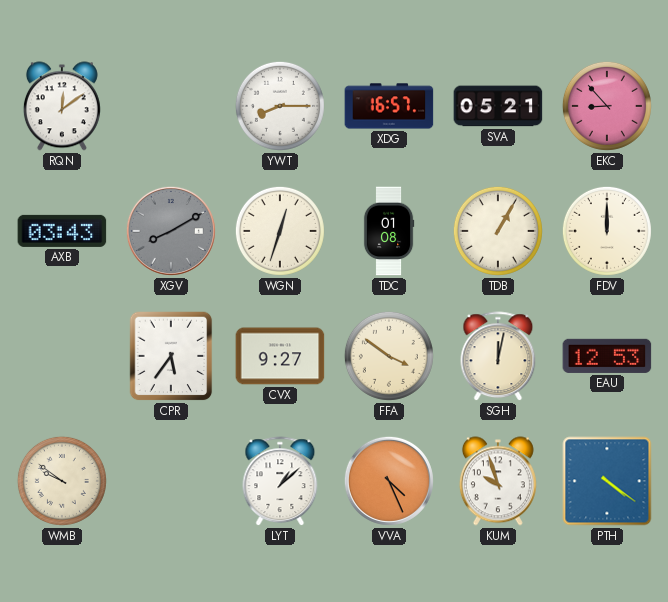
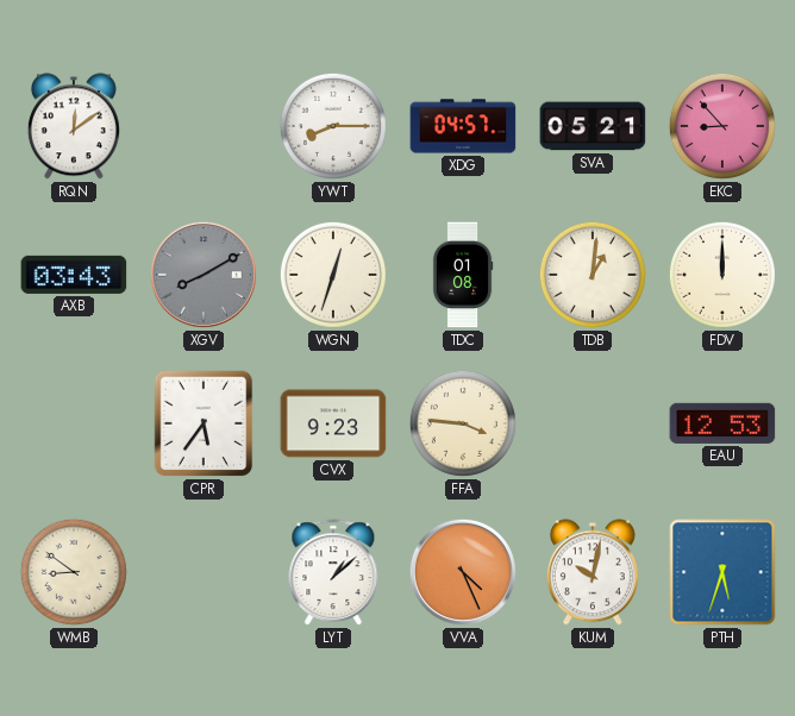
XDG: 16:57 -> 04:57
TDB: 1:05 -> 1:01
CVX: 9:27 -> 9:23
FFA: 3:51 -> 3:46
SGH: 12:02 -> none
WMB: 9:51 -> 8:51
KUM: 9:57 -> 10:02
PTH: 4:21 -> 5:33
